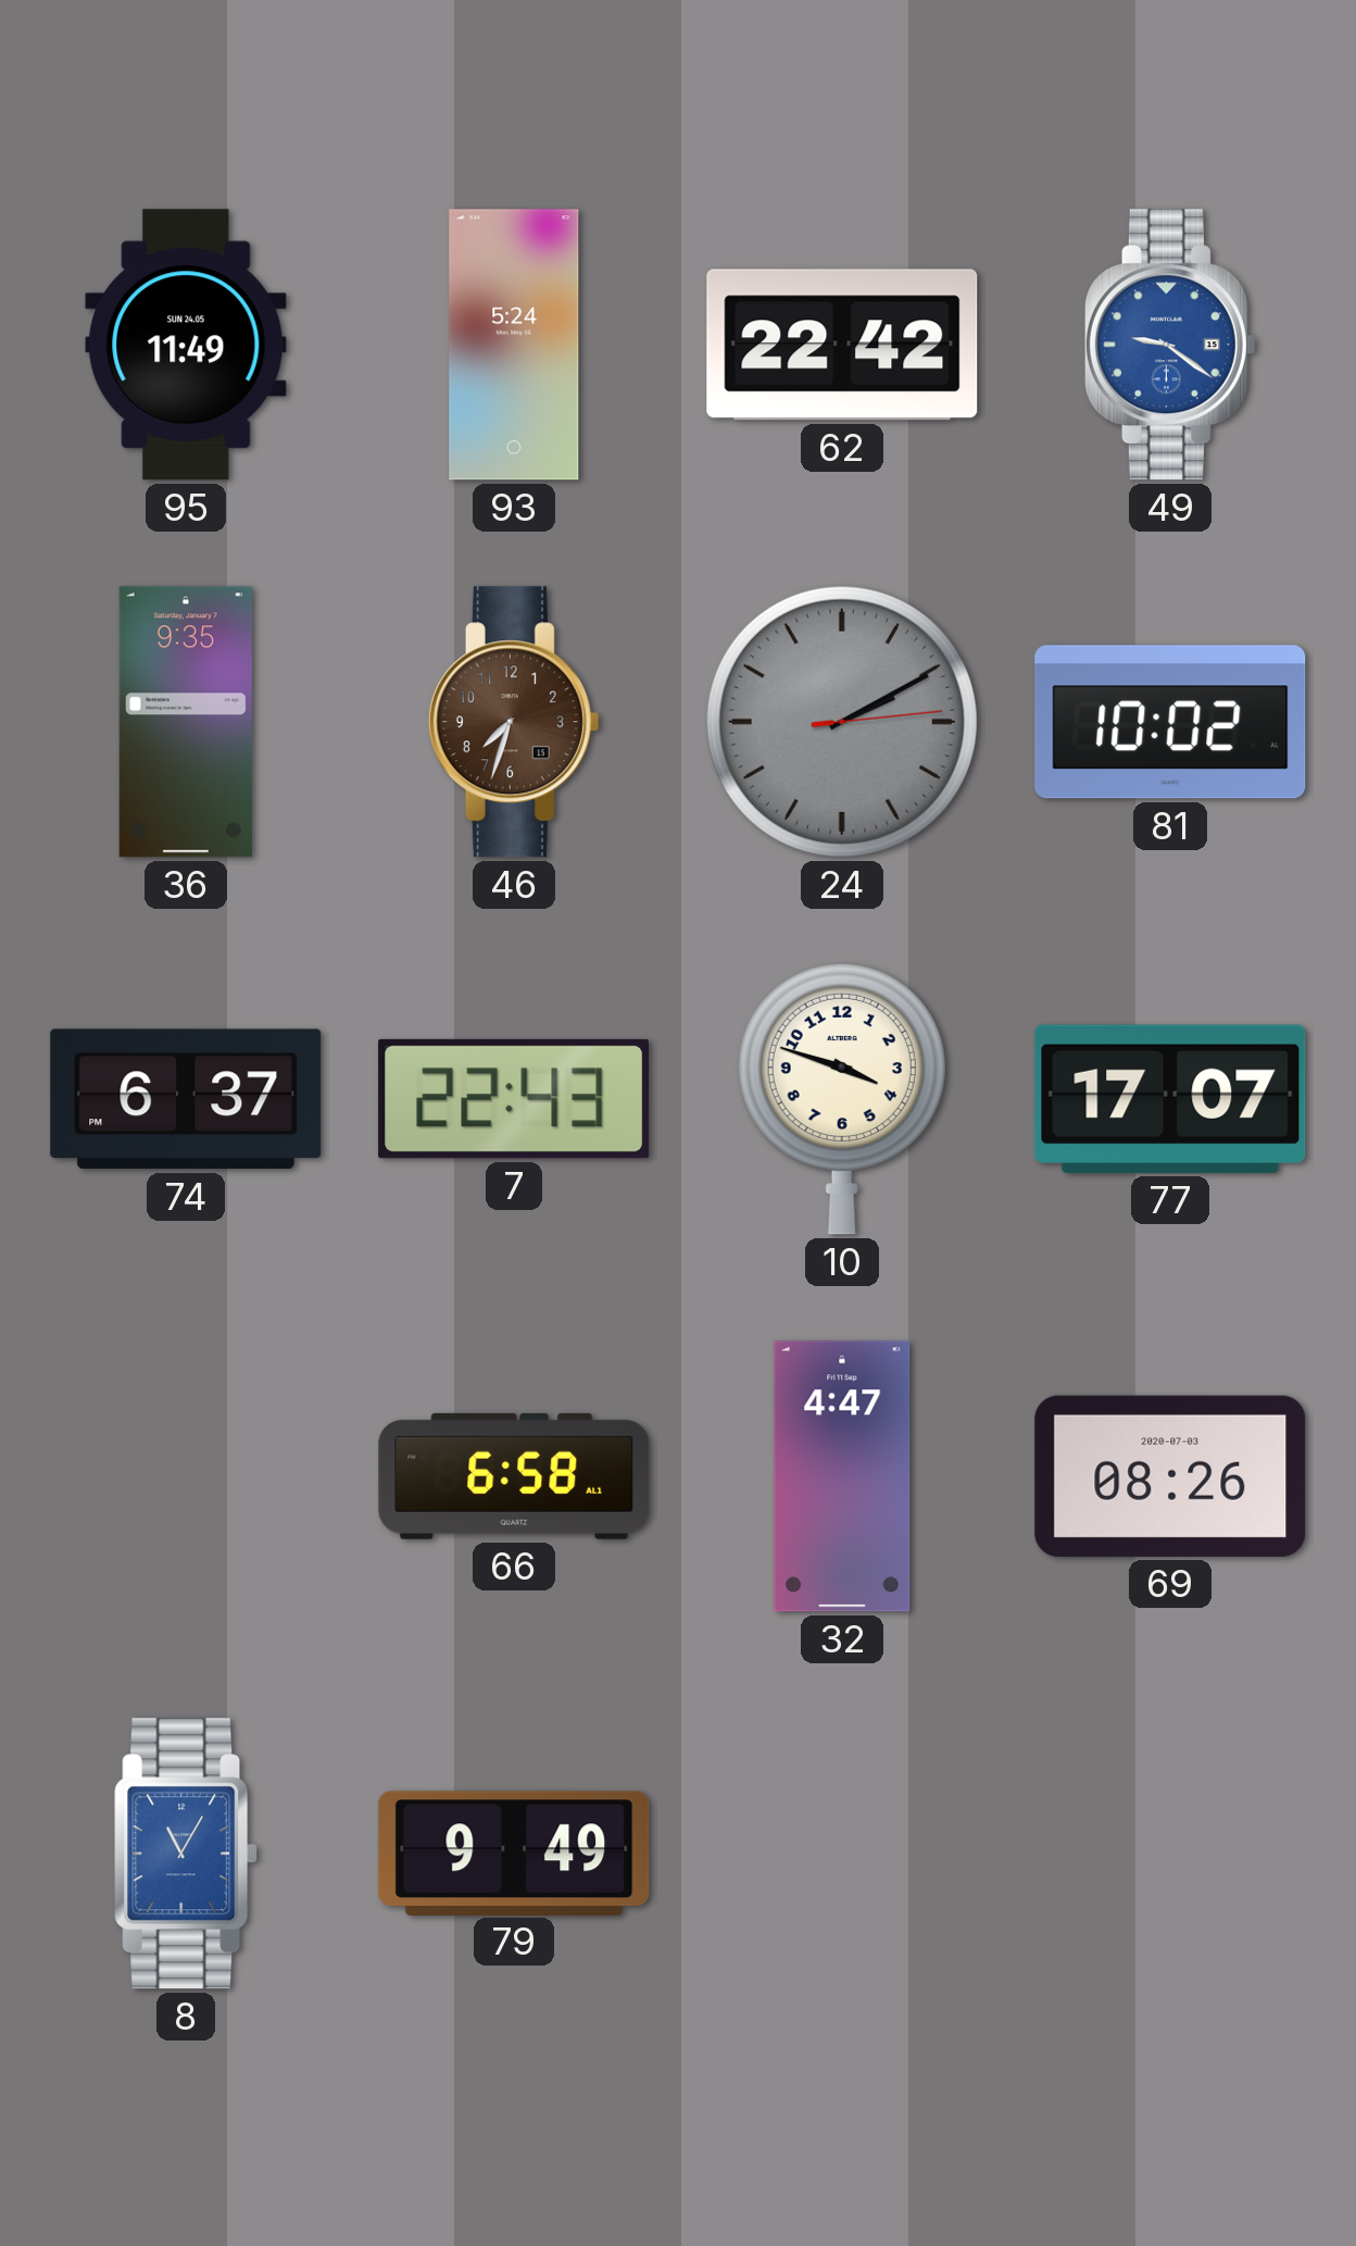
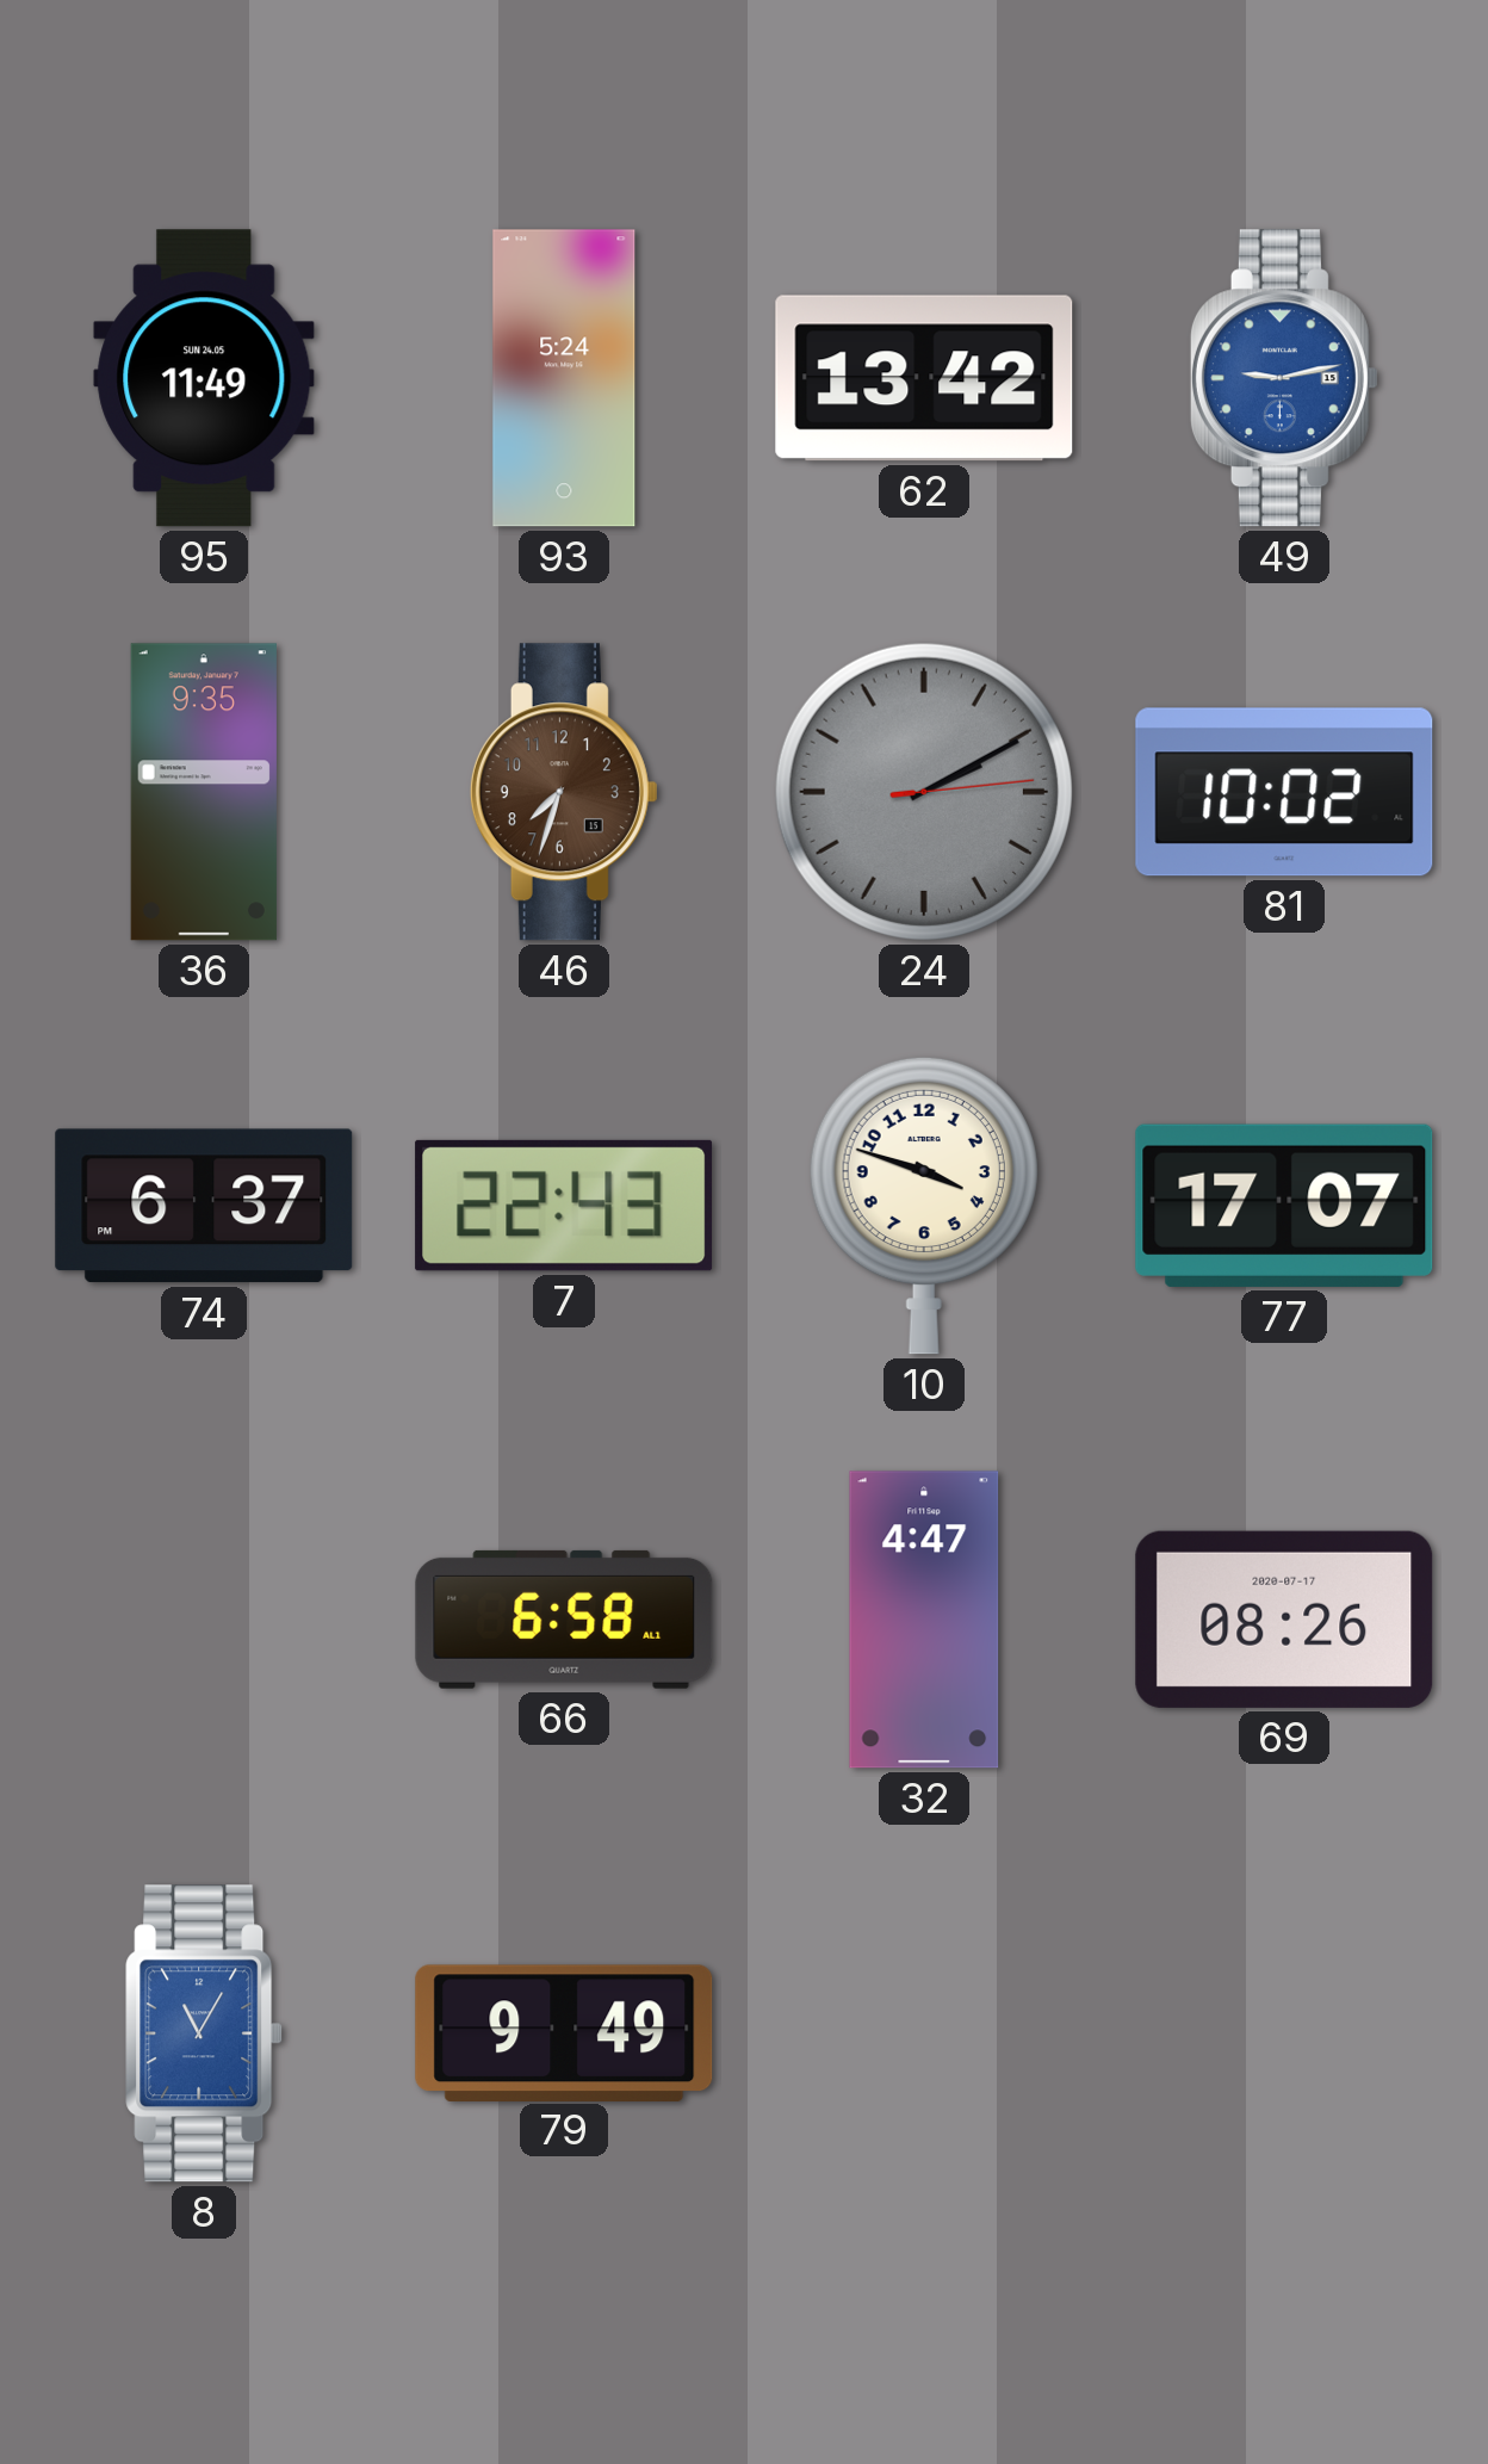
62: 22:42 -> 13:42
49: 9:21 -> 9:13
69 date: 2020-07-03 -> 2020-07-17
